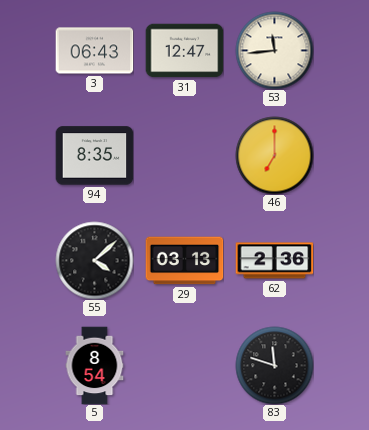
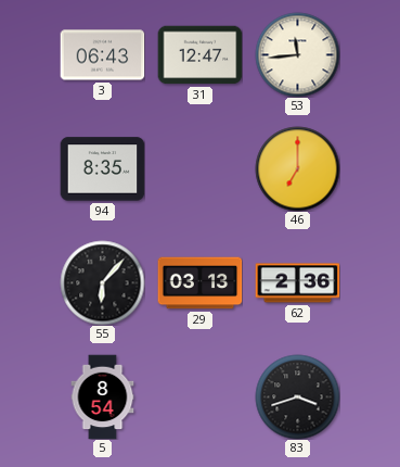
55: 4:08 -> 6:07
83: 11:48 -> 3:42
